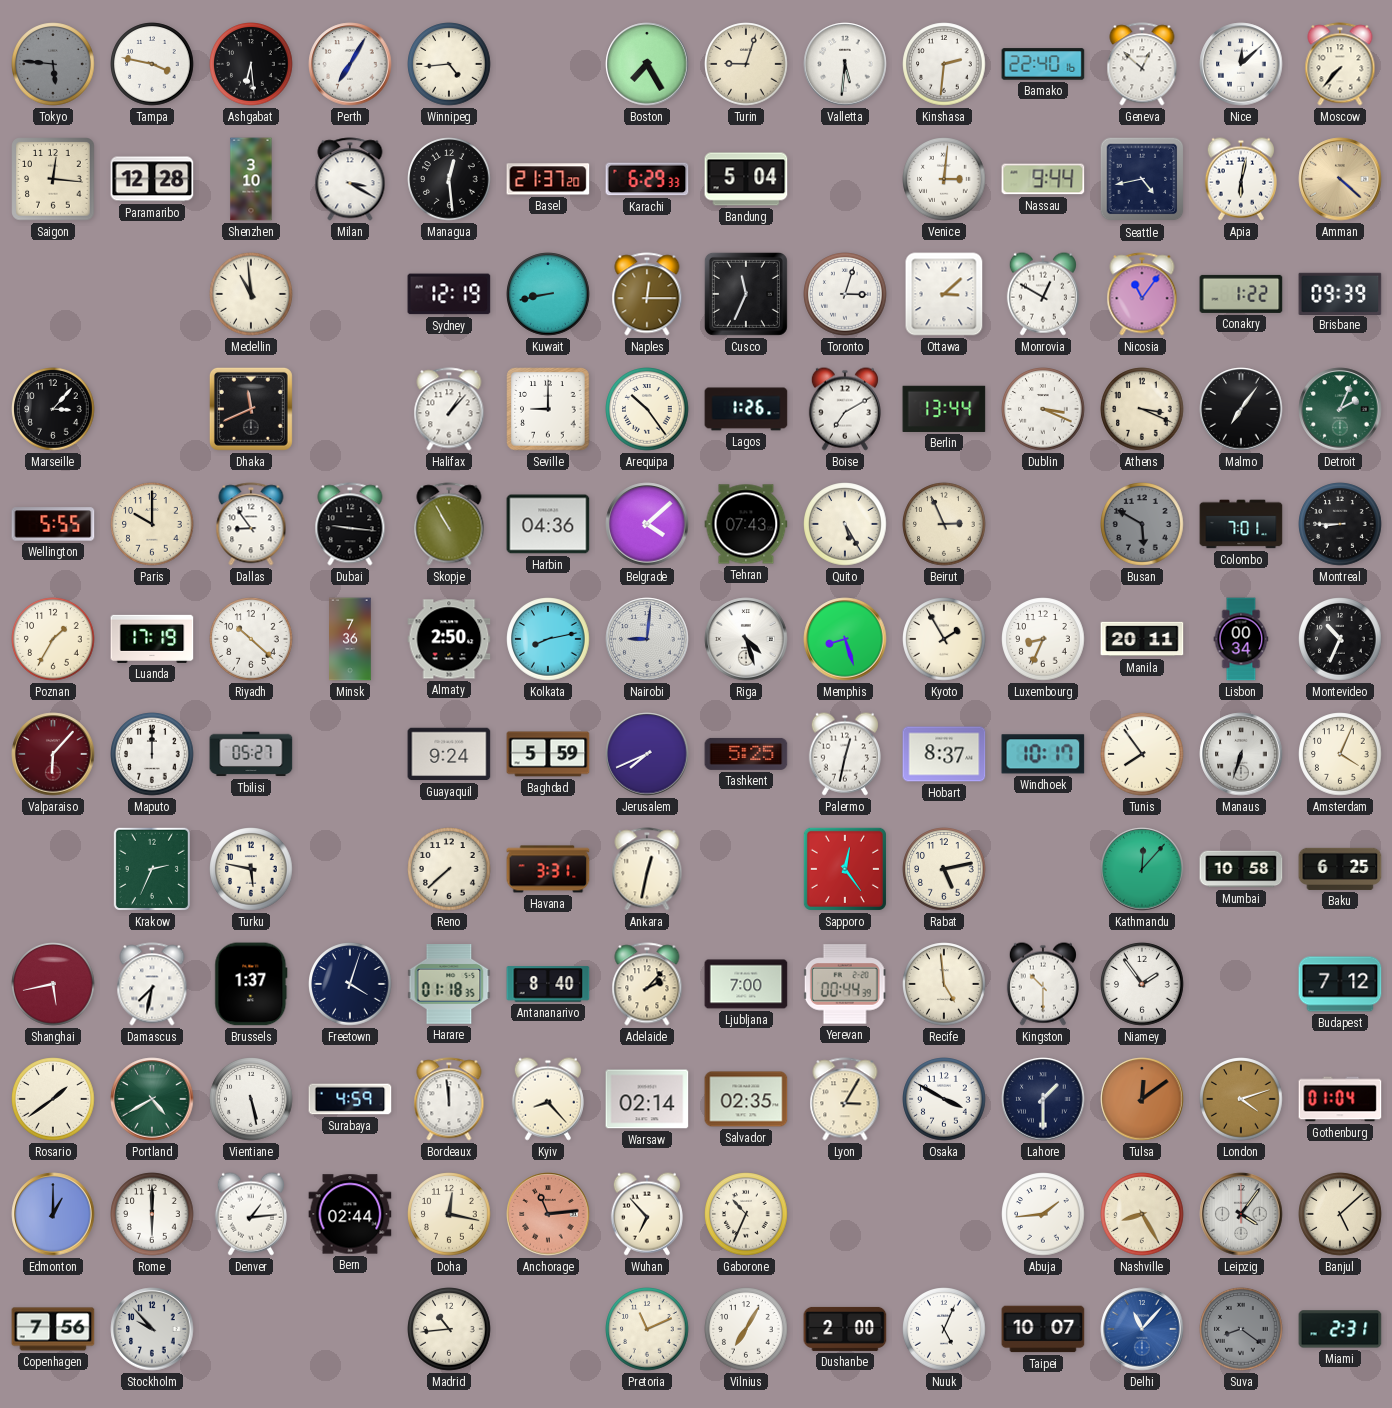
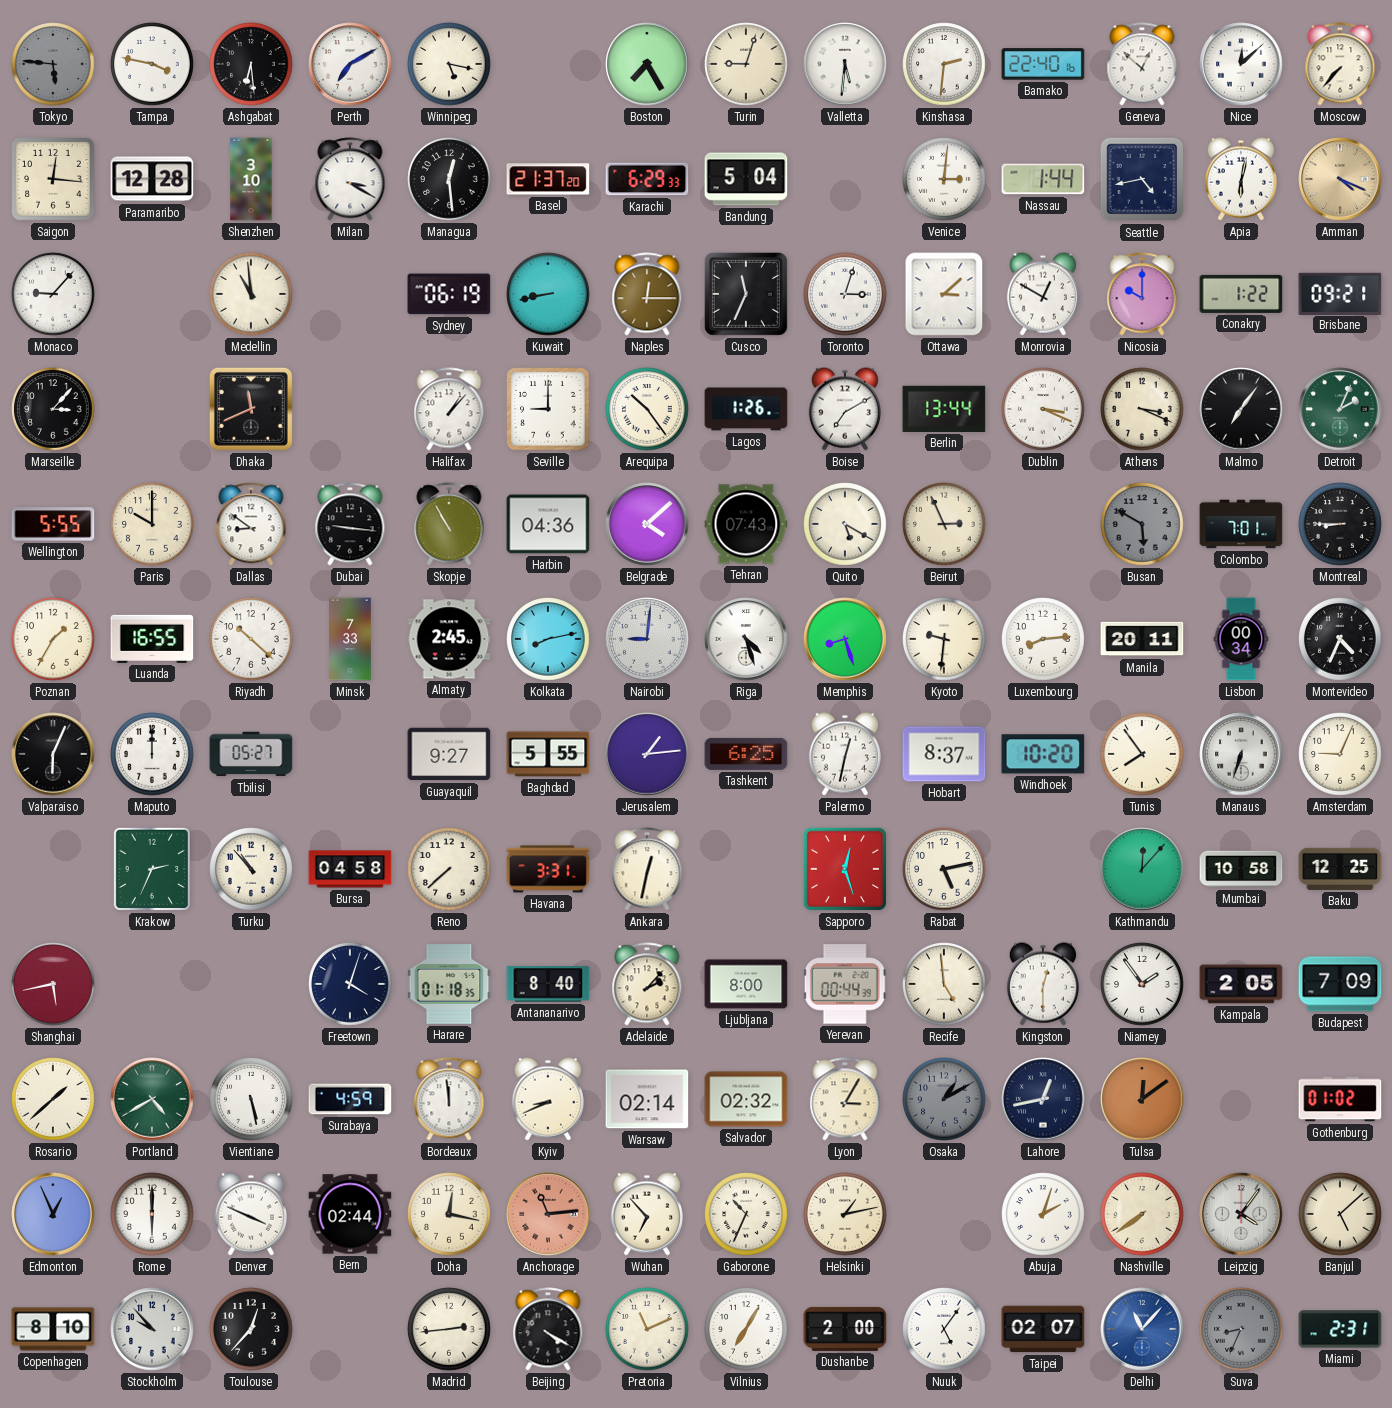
Perth: 7:05 -> 7:10
Winnipeg: 4:44 -> 5:17
Nassau: 9:44 -> 1:44
Amman: 4:22 -> 4:19
Monaco: none -> 9:07
Sydney: 12:19 -> 06:19
Nicosia: 11:06 -> 10:00
Brisbane: 09:39 -> 09:21
Dallas: 8:54 -> 8:51
Quito: 5:25 -> 5:20
Luanda: 17:19 -> 16:55
Minsk: 7:36 -> 7:33
Almaty: 2:50 -> 2:45
Kyoto: 1:55 -> 9:31
Luxembourg: 8:34 -> 8:14
Montevideo: 10:34 -> 4:34
Valparaiso: 6:07 -> 6:04
Valparaiso dial: burgundy -> black
Guayaquil: 9:24 -> 9:27
Baghdad: 5:59 -> 5:55
Jerusalem: 7:41 -> 1:14
Tashkent: 5:25 -> 6:25
Windhoek: 10:17 -> 10:20
Amsterdam: 4:04 -> 9:04
Turku: 5:47 -> 10:53
Bursa: none -> 04:58
Sapporo: 12:24 -> 12:27
Baku: 6:25 -> 12:25
Damascus: 7:32 -> none
Brussels: 1:37 -> none
Ljubljana: 7:00 -> 8:00
Kingston: 10:30 -> 12:30
Kampala: none -> 2:05
Budapest: 7:12 -> 7:09
Rosario: 1:39 -> 1:38
Kyiv: 8:23 -> 8:41
Salvador: 02:35 -> 02:32
Osaka: 3:50 -> 1:10
Osaka dial: white -> grey
Lahore: 1:30 -> 12:43
London: 4:12 -> none
Gothenburg: 01:04 -> 01:02
Edmonton: 1:00 -> 12:56
Denver: 1:14 -> 3:49
Helsinki: none -> 1:13
Abuja: 1:44 -> 2:03
Nashville: 8:25 -> 7:39
Copenhagen: 7:56 -> 8:10
Toulouse: none -> 12:37
Madrid: 10:44 -> 2:44
Beijing: none -> 4:20
Nuuk: 5:04 -> 5:06
Taipei: 10:07 -> 02:07
Suva: 8:21 -> 8:34
